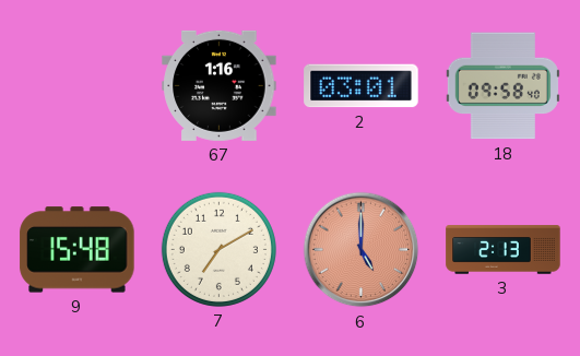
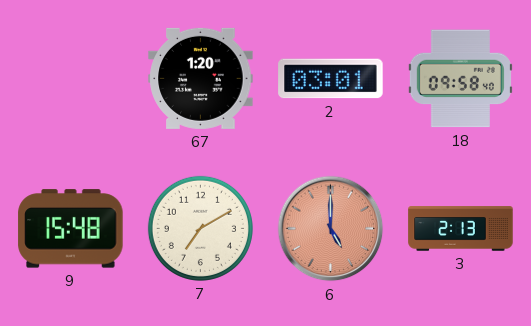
67: 1:16 -> 1:20
